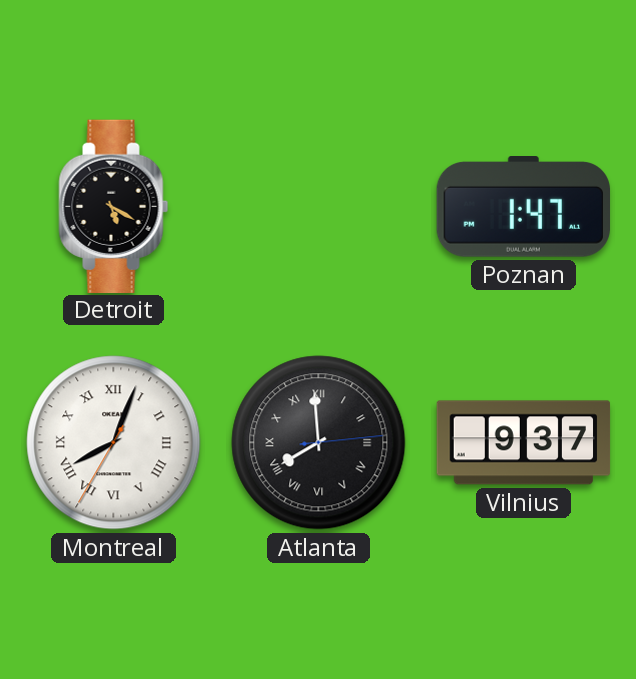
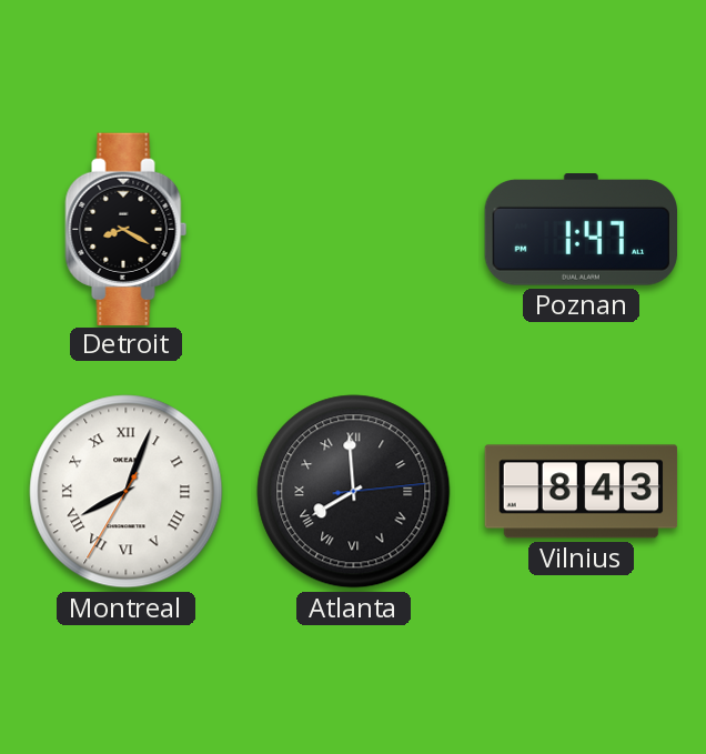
Detroit: 5:20 -> 8:20
Vilnius: 9:37 -> 8:43
